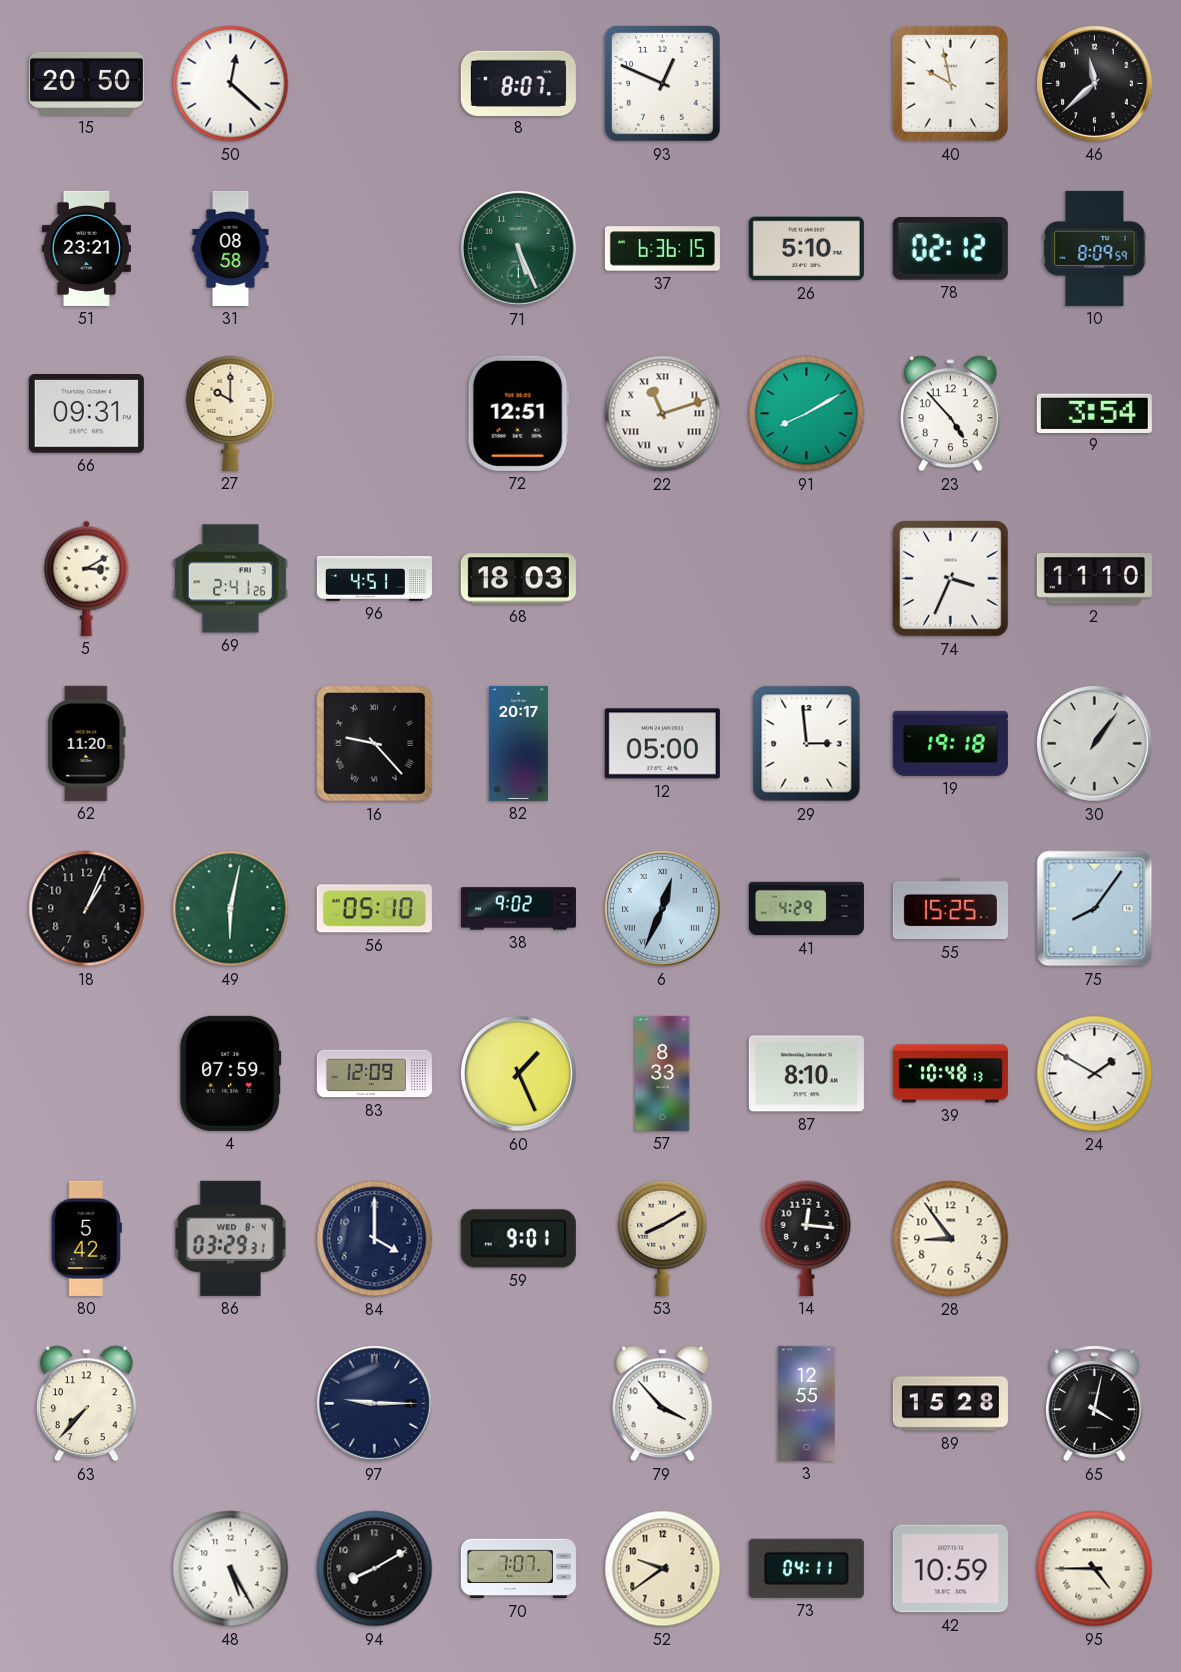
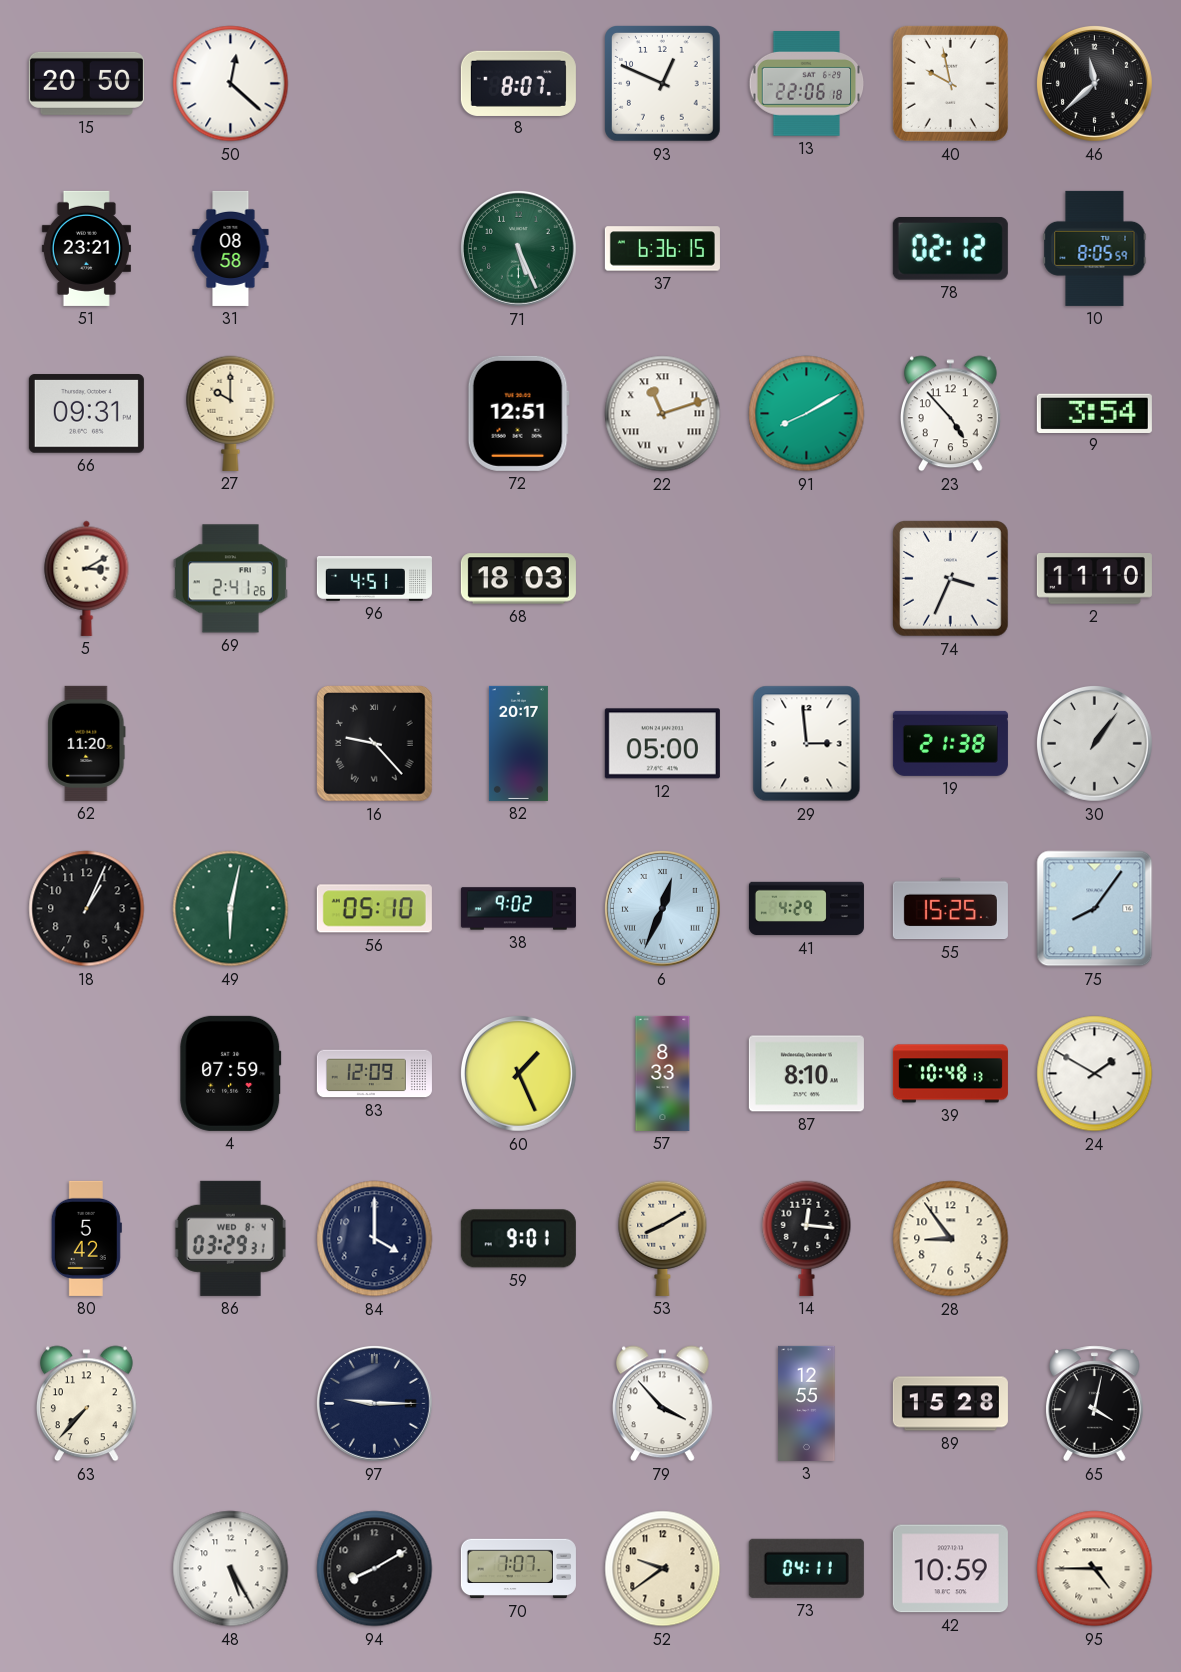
13: none -> 22:06
26: 5:10 -> none
10: 8:09 -> 8:05
19: 19:18 -> 21:38
